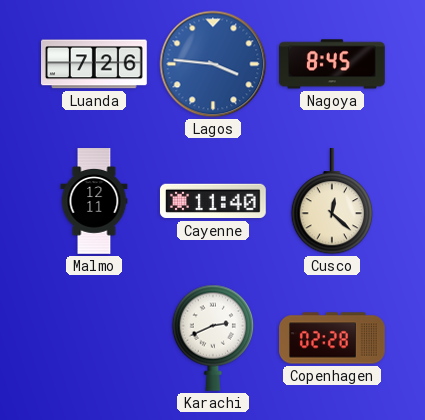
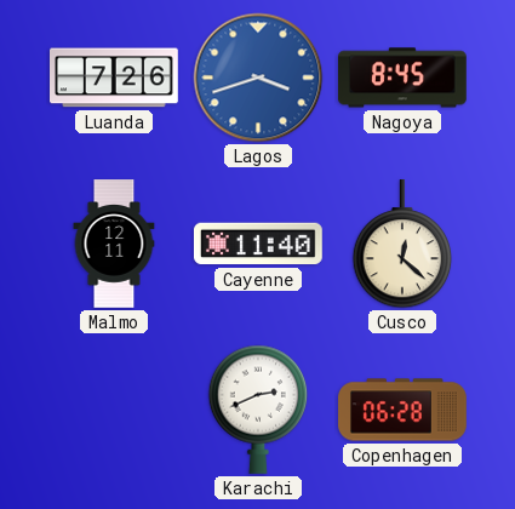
Lagos: 3:46 -> 3:42
Copenhagen: 02:28 -> 06:28
